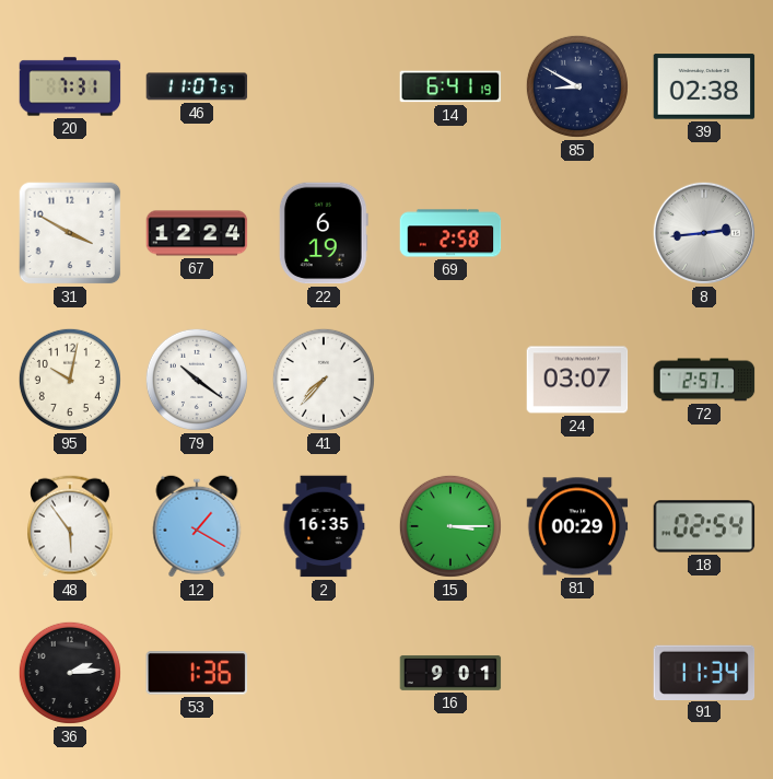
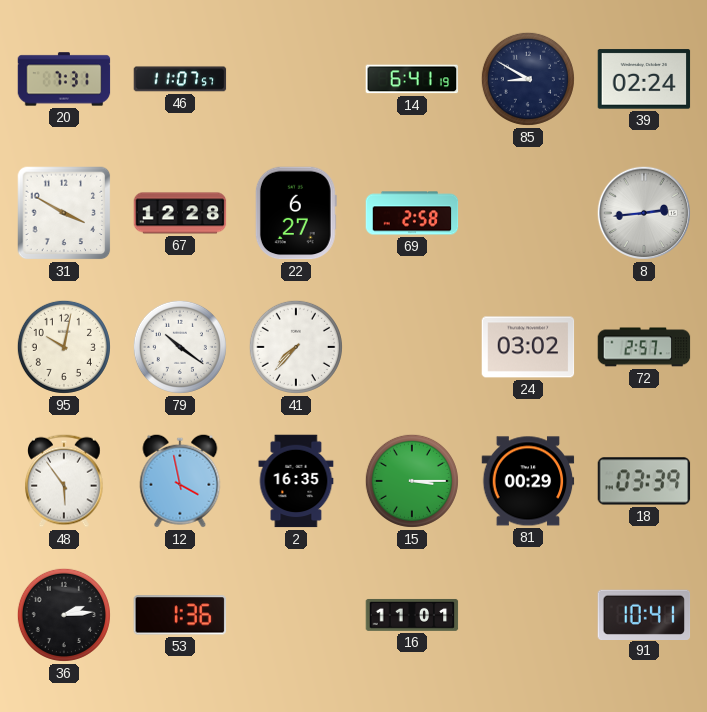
39: 02:38 -> 02:24
67: 12:24 -> 12:28
22: 6:19 -> 6:27
24: 03:07 -> 03:02
12: 1:20 -> 3:58
18: 02:54 -> 03:39
16: 9:01 -> 11:01
91: 11:34 -> 10:41
